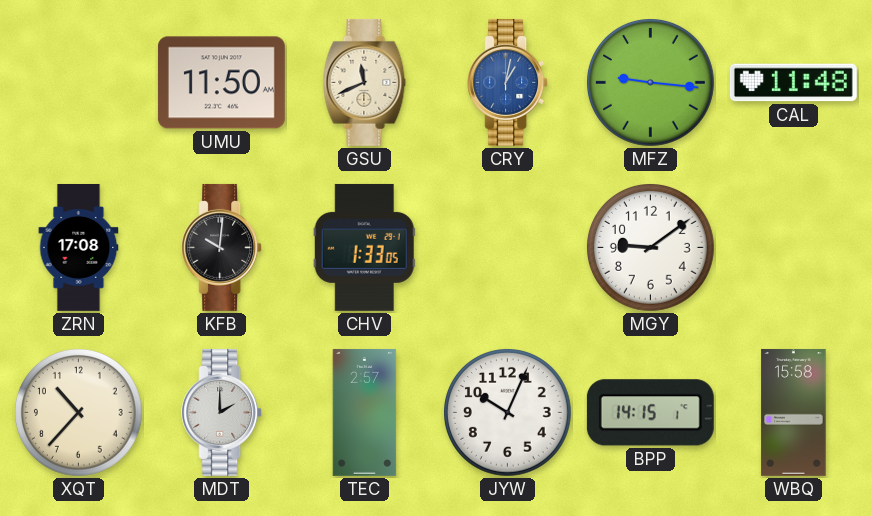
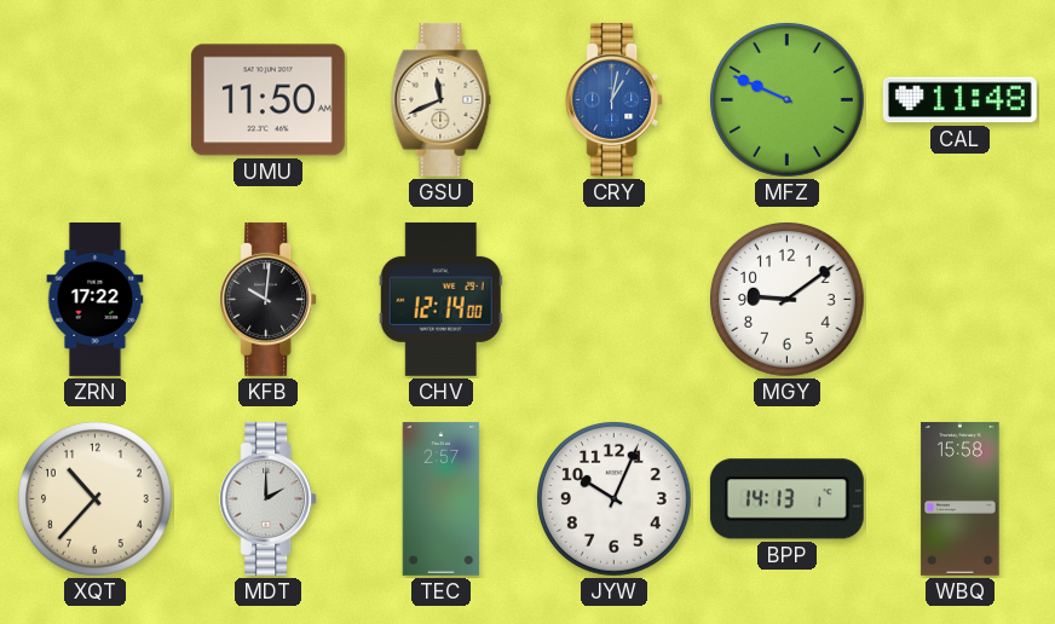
MFZ: 9:16 -> 9:49
ZRN: 17:08 -> 17:22
CHV: 1:33 -> 12:14
BPP: 14:15 -> 14:13
